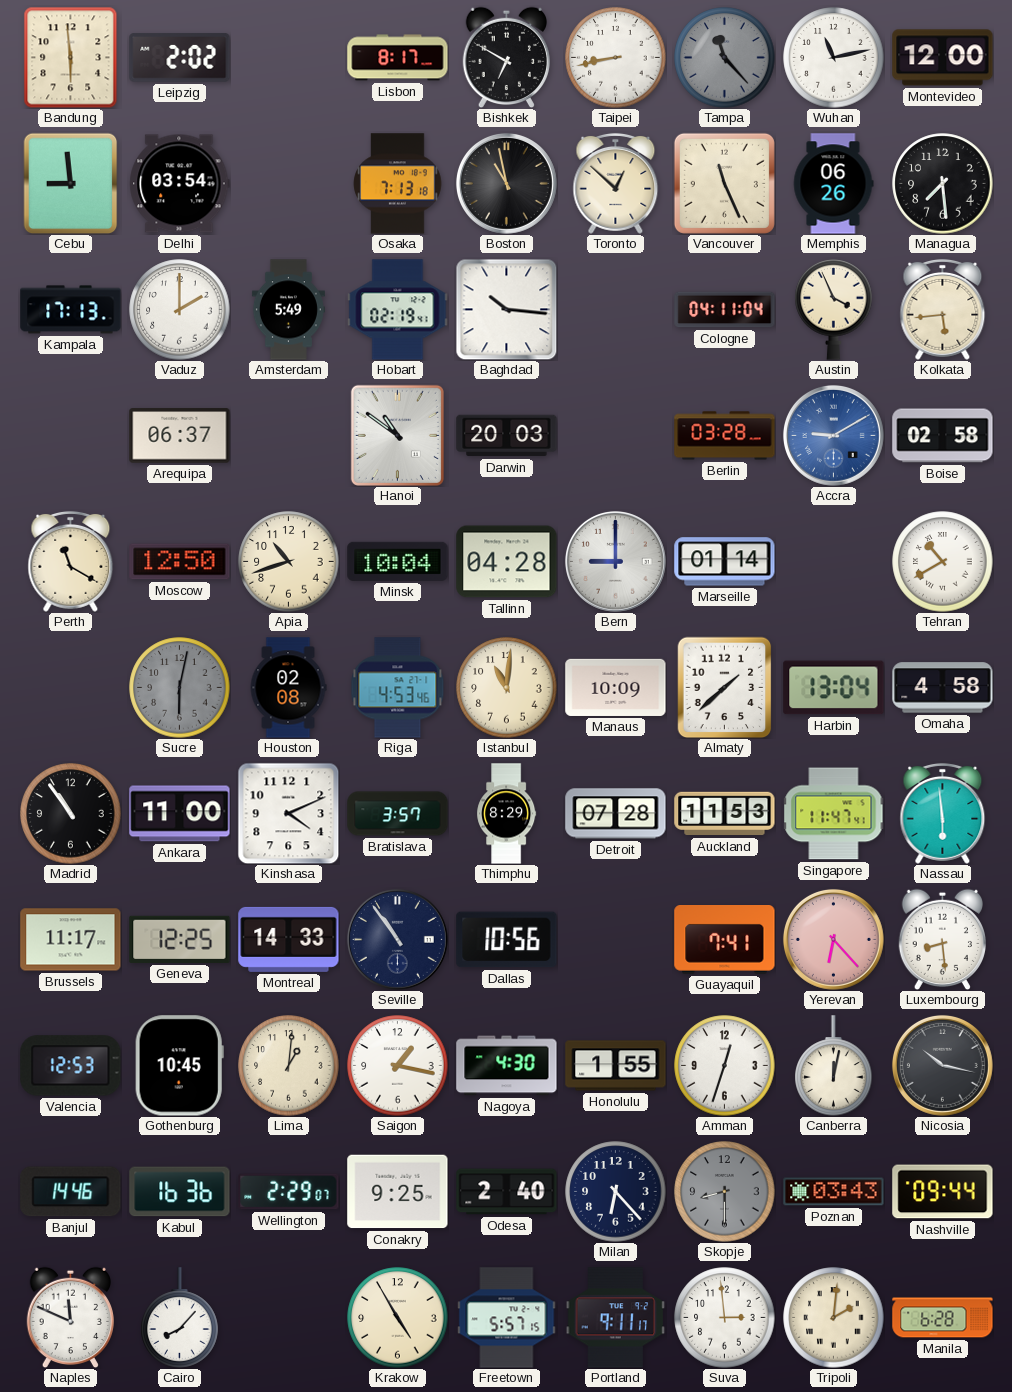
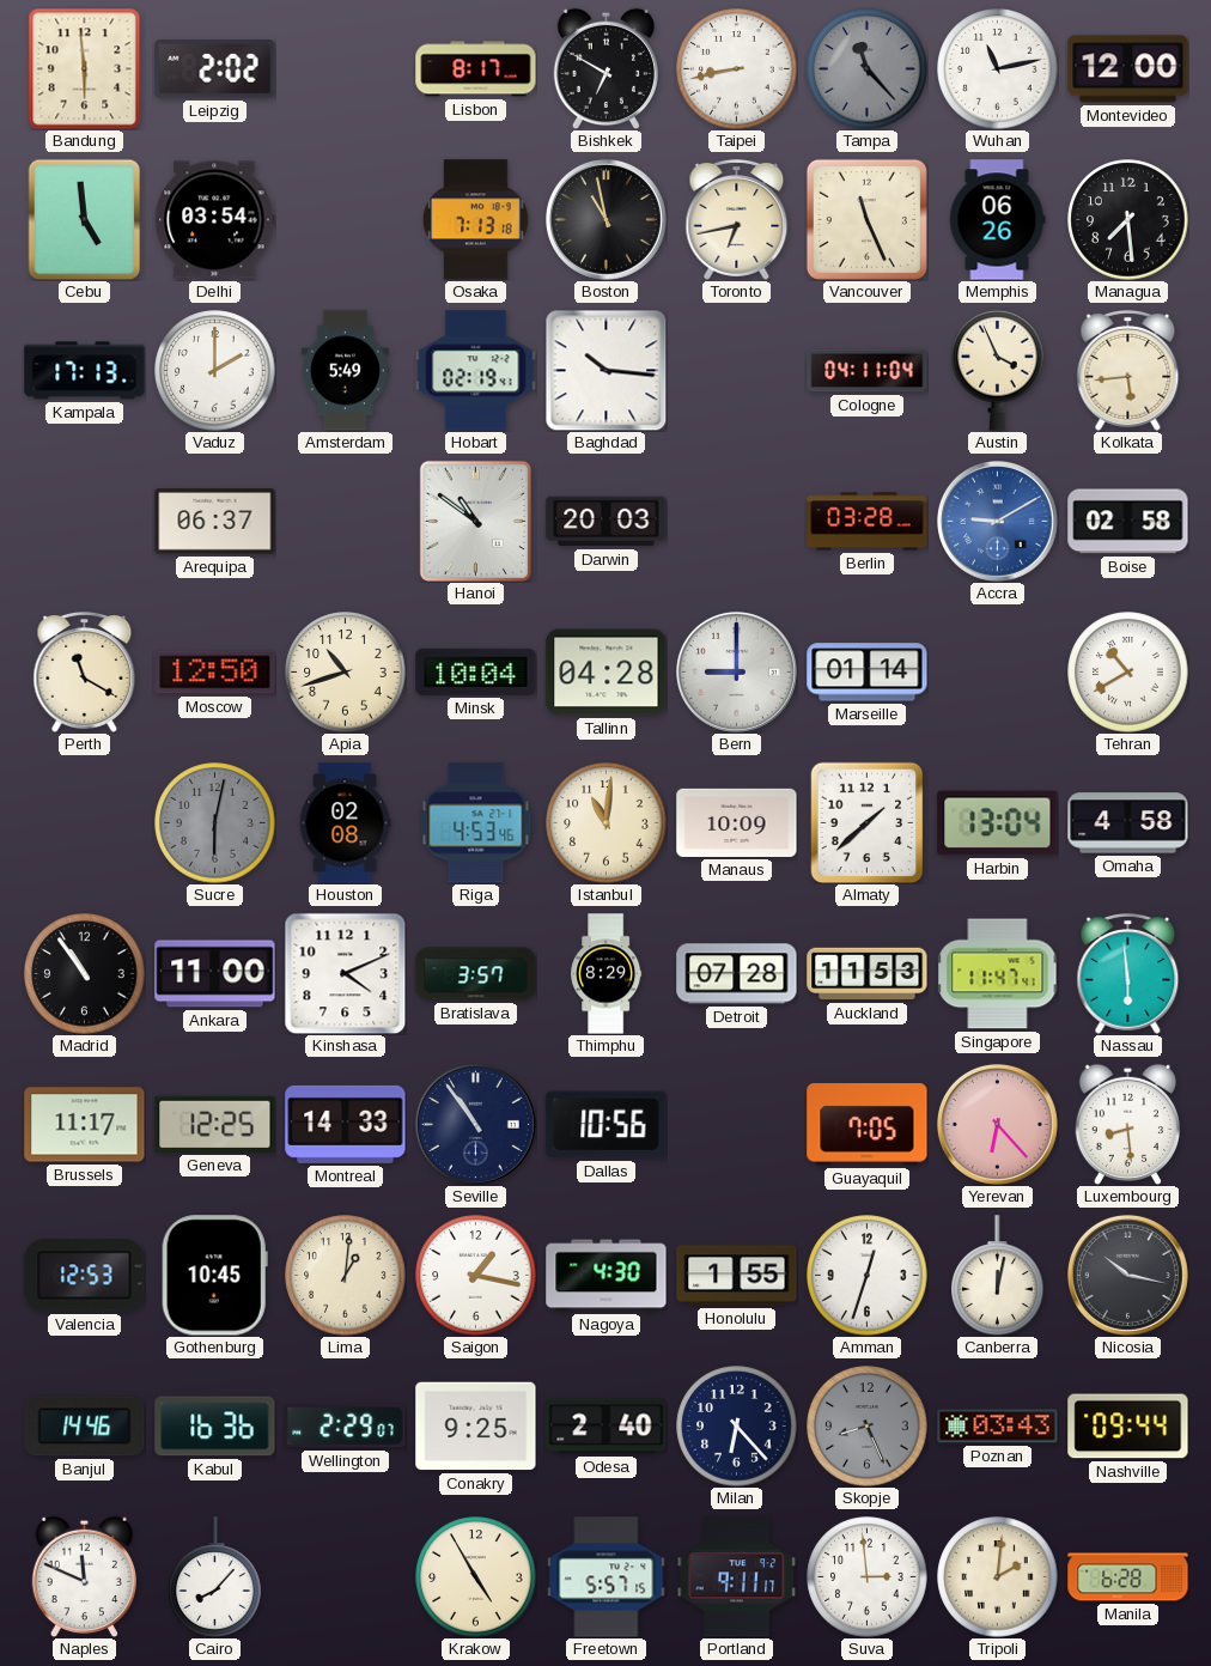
Cebu: 8:59 -> 4:59
Toronto: 12:52 -> 6:43
Guayaquil: 7:41 -> 7:05
Skopje: 8:30 -> 8:26
